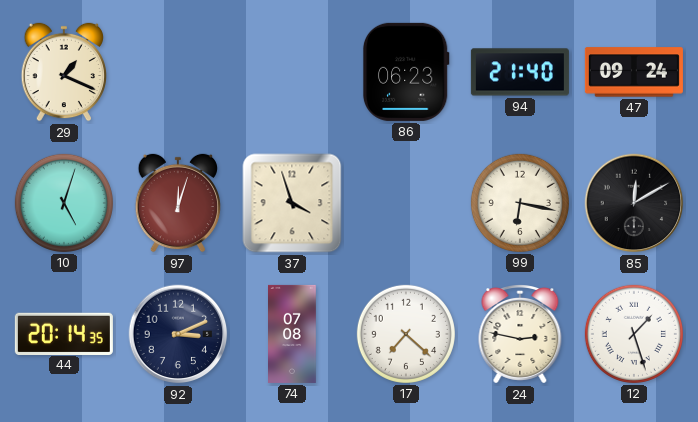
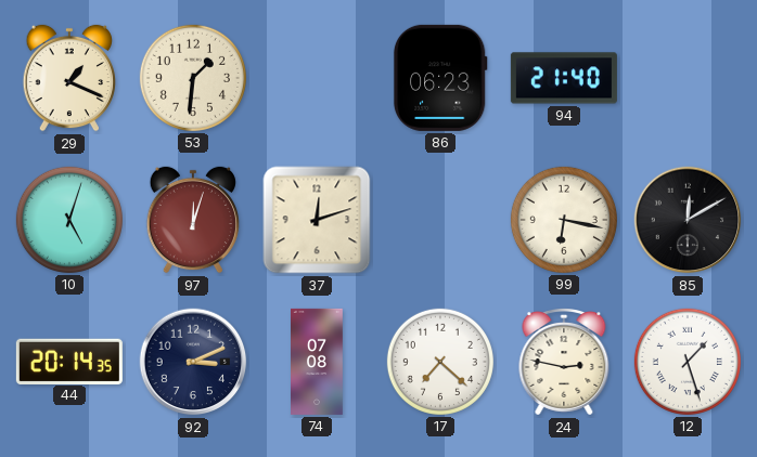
53: none -> 1:31
47: 09:24 -> none
37: 3:57 -> 12:12
